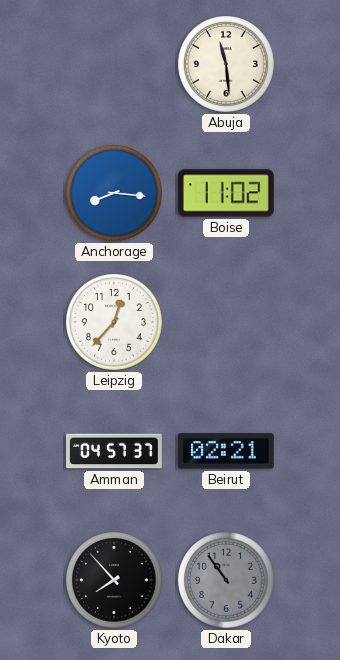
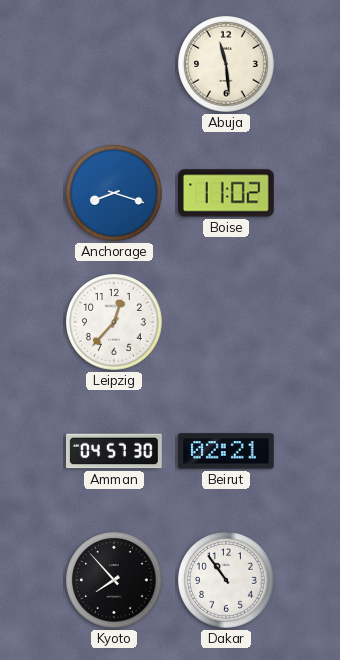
Anchorage: 8:16 -> 8:18
Amman: 04:57:37 -> 04:57:30
Dakar dial: grey -> white
